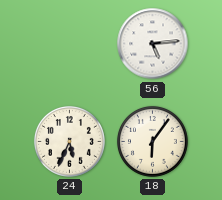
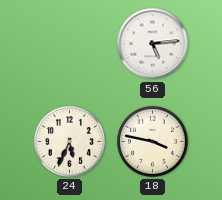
18: 6:06 -> 3:47
